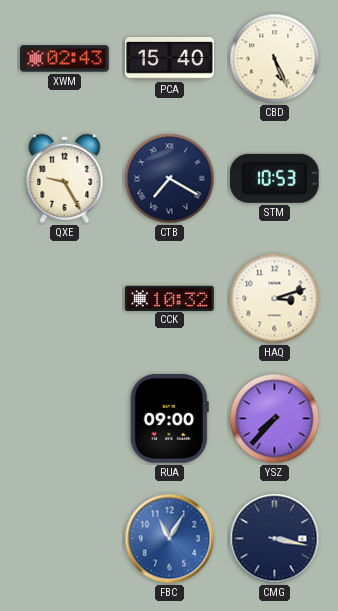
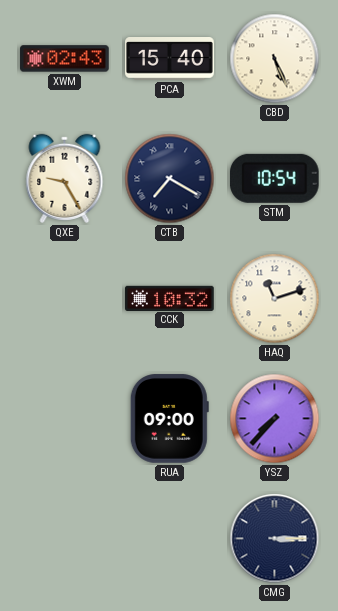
STM: 10:53 -> 10:54
HAQ: 3:12 -> 11:12
FBC: 11:05 -> none
CMG: 3:17 -> 3:15
